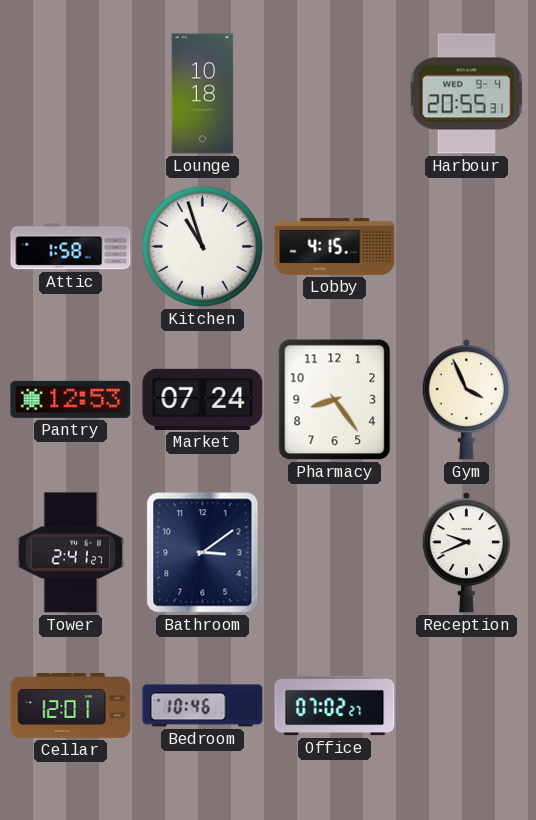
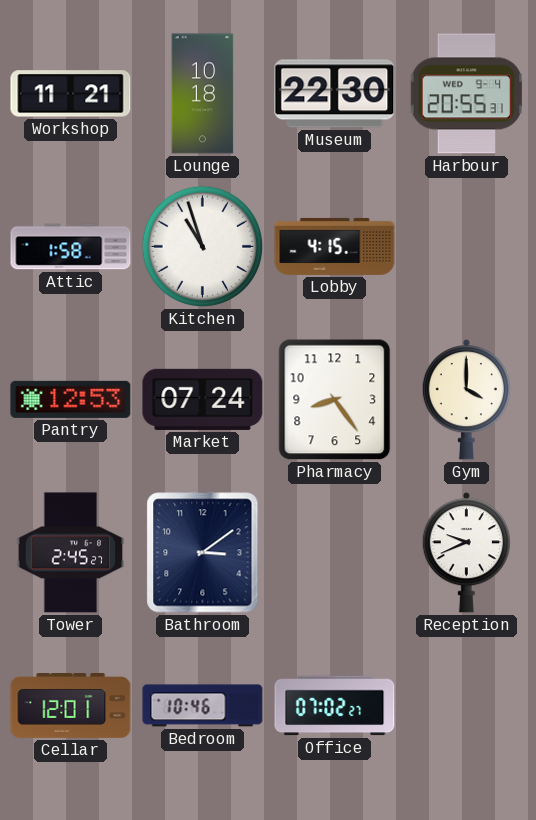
Workshop: none -> 11:21
Museum: none -> 22:30
Gym: 3:56 -> 4:00
Tower: 2:41 -> 2:45
